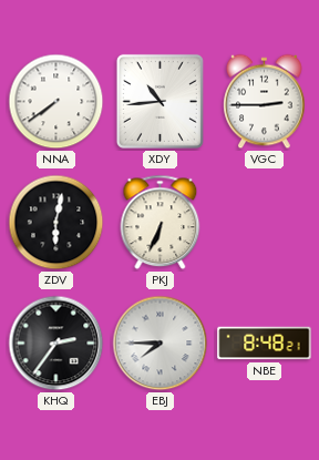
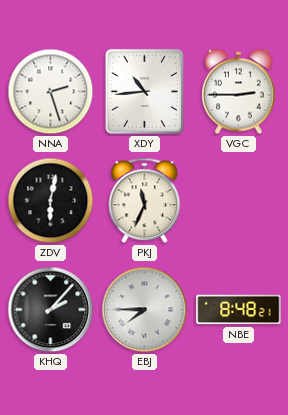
NNA: 7:39 -> 2:27
PKJ: 6:34 -> 11:34
KHQ: 2:36 -> 2:07
